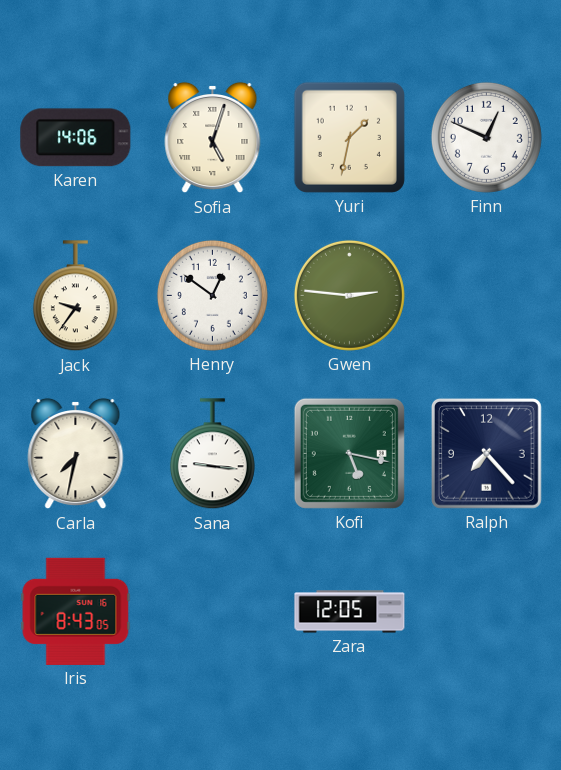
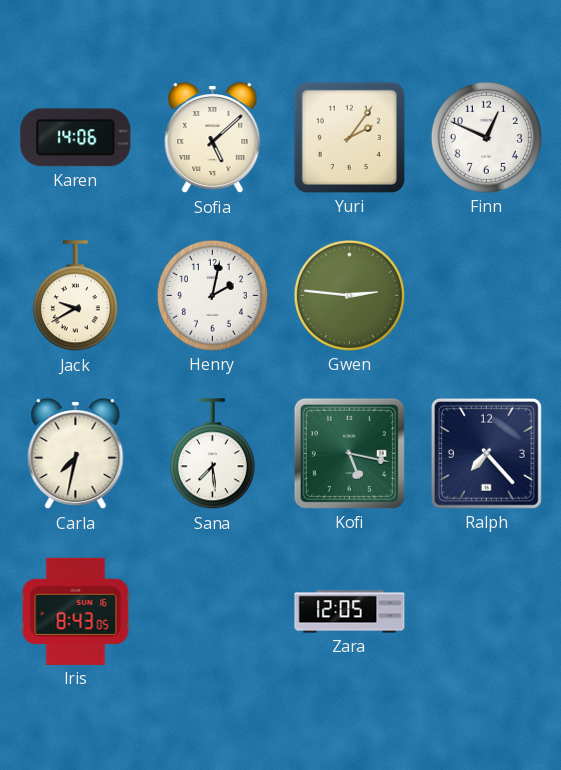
Sofia: 5:03 -> 5:08
Yuri: 1:32 -> 2:06
Jack: 9:36 -> 9:40
Henry: 12:51 -> 2:02
Sana: 9:16 -> 7:29
